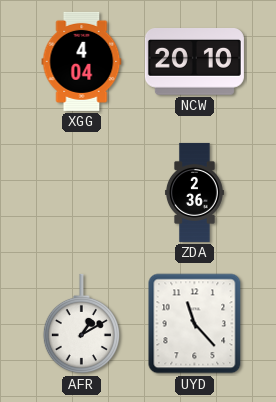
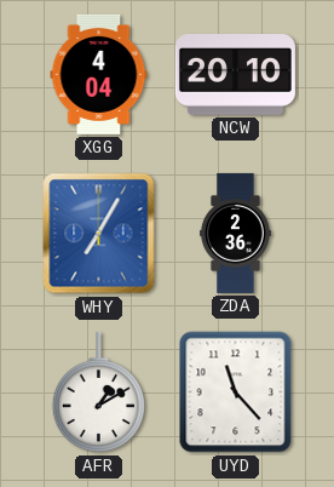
WHY: none -> 7:05
